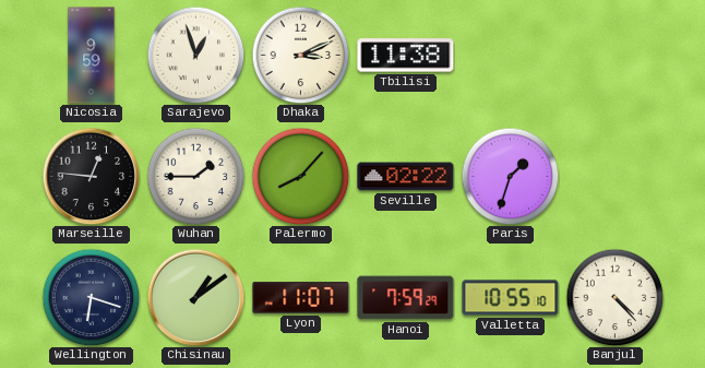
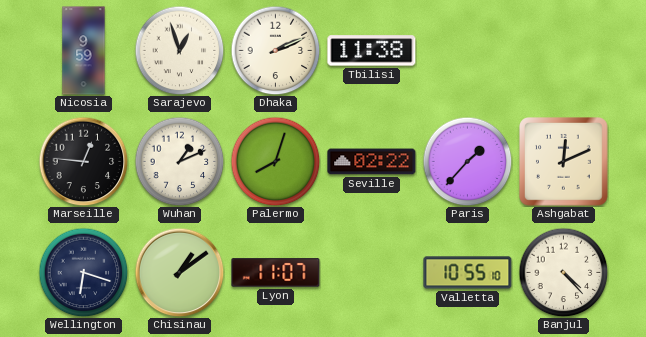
Dhaka: 3:11 -> 2:11
Wuhan: 1:45 -> 1:11
Palermo: 8:07 -> 8:03
Paris: 1:33 -> 1:37
Ashgabat: none -> 12:11
Hanoi: 7:59 -> none
